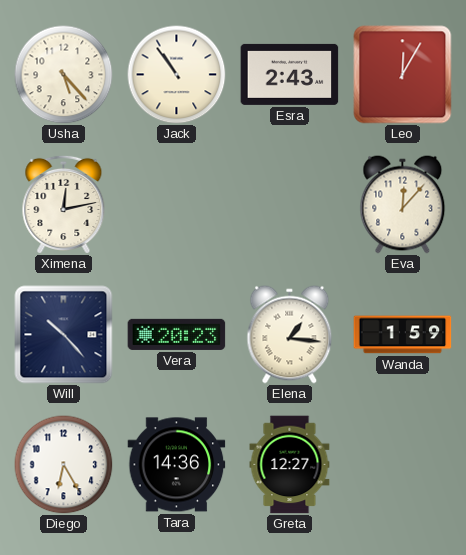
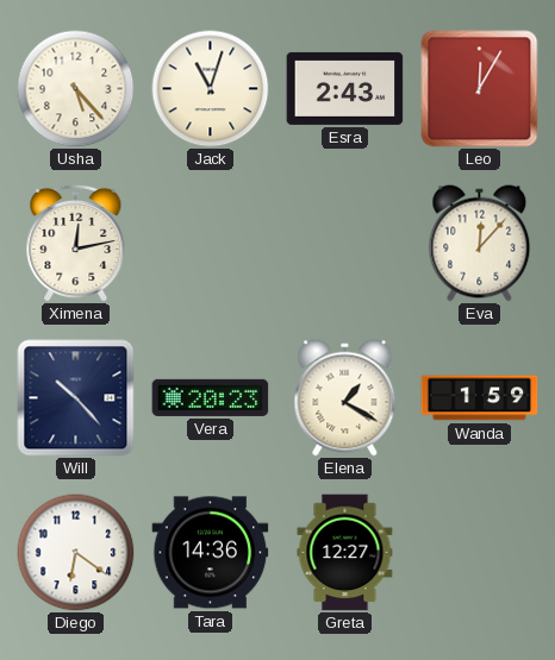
Jack: 10:54 -> 11:03
Elena: 1:16 -> 1:20
Diego: 6:25 -> 6:21
